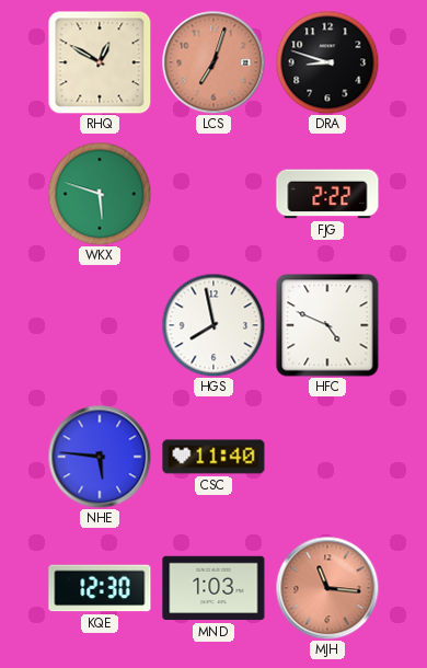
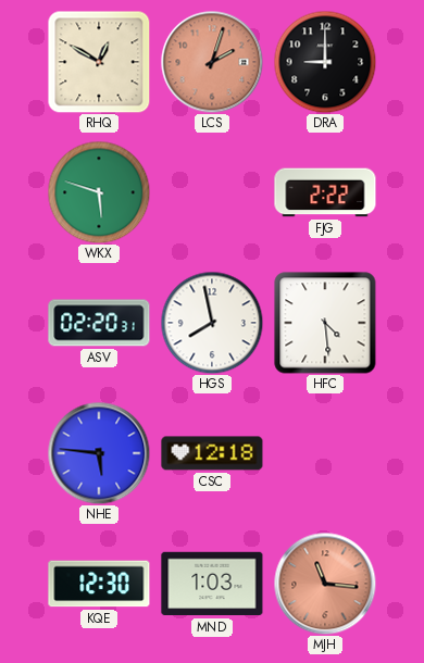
LCS: 7:03 -> 2:03
DRA: 8:48 -> 9:00
ASV: none -> 02:20
HFC: 4:49 -> 4:29
CSC: 11:40 -> 12:18
